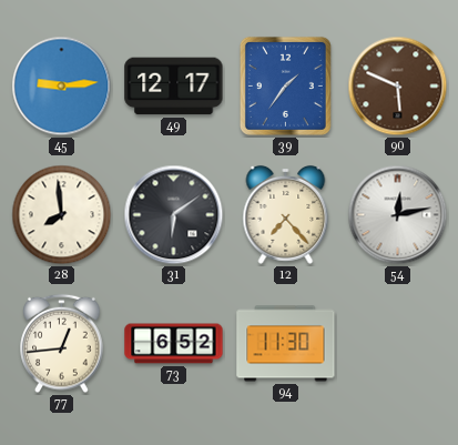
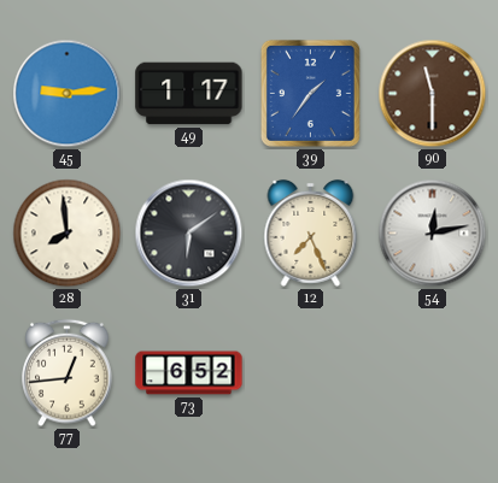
49: 12:17 -> 1:17
90: 5:49 -> 11:30
12: 7:23 -> 7:26
94: 11:30 -> none
